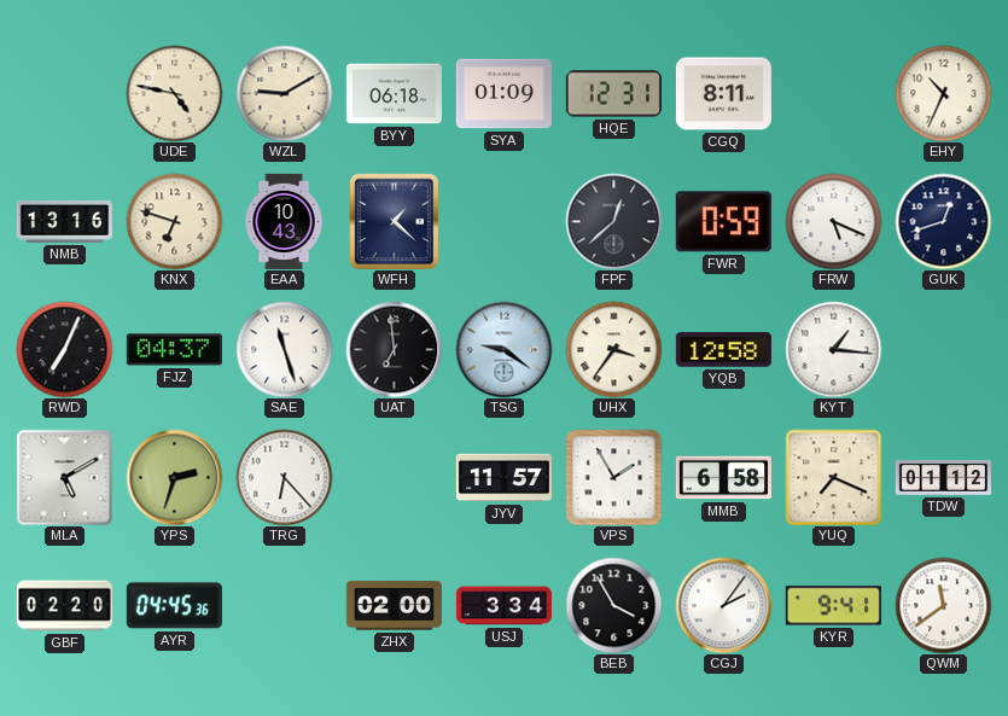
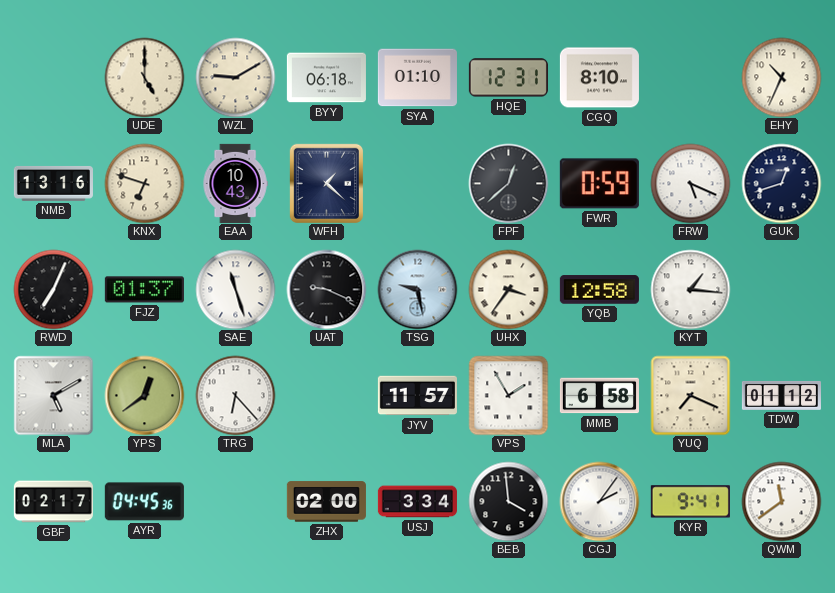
UDE: 4:47 -> 5:00
SYA: 01:09 -> 01:10
CGQ: 8:11 -> 8:10
FJZ: 04:37 -> 01:37
UAT: 6:59 -> 9:19
TSG: 9:21 -> 9:28
YPS: 2:33 -> 12:39
GBF: 02:20 -> 02:17
BEB: 3:55 -> 3:59
